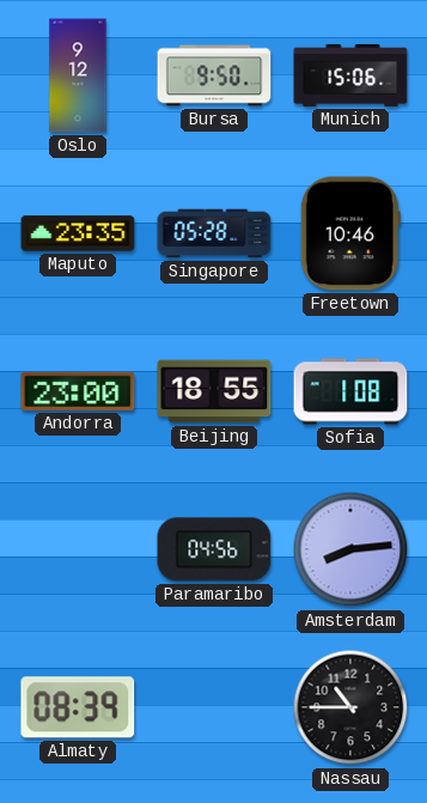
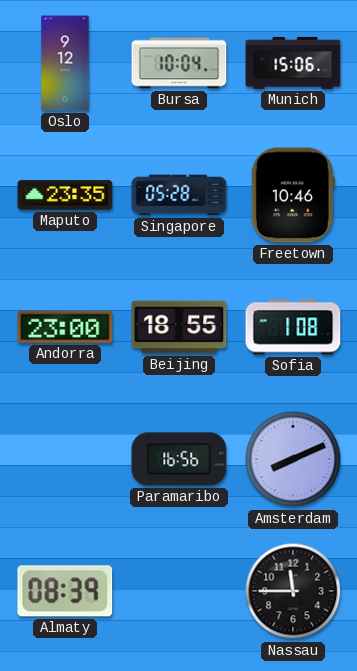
Bursa: 9:50 -> 10:04
Paramaribo: 04:56 -> 16:56
Amsterdam: 8:14 -> 8:11
Nassau: 10:45 -> 11:45
